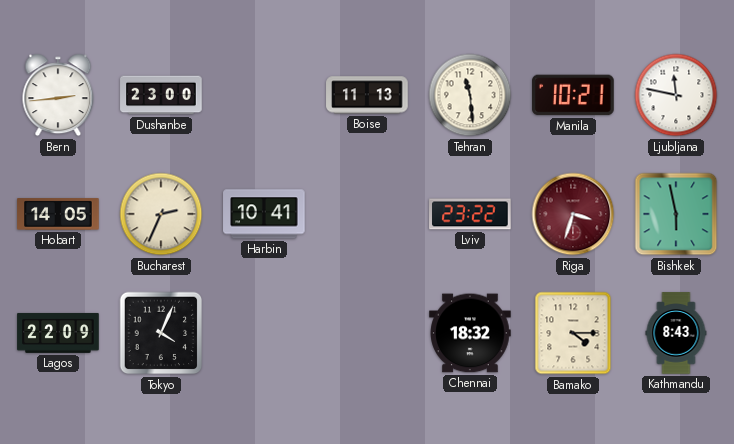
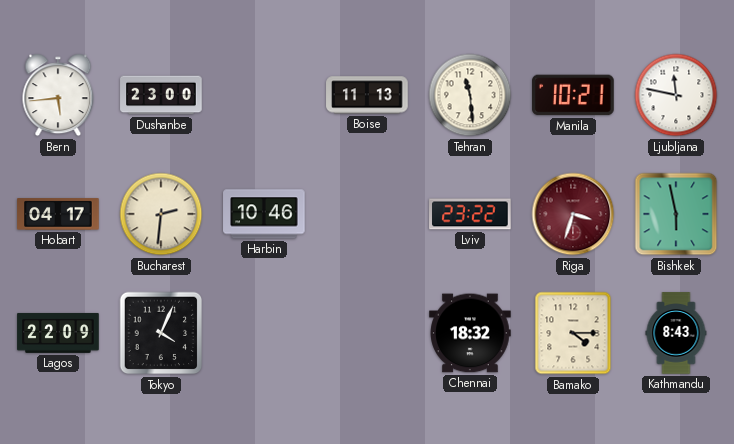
Bern: 2:44 -> 5:44
Hobart: 14:05 -> 04:17
Bucharest: 2:34 -> 2:31
Harbin: 10:41 -> 10:46
